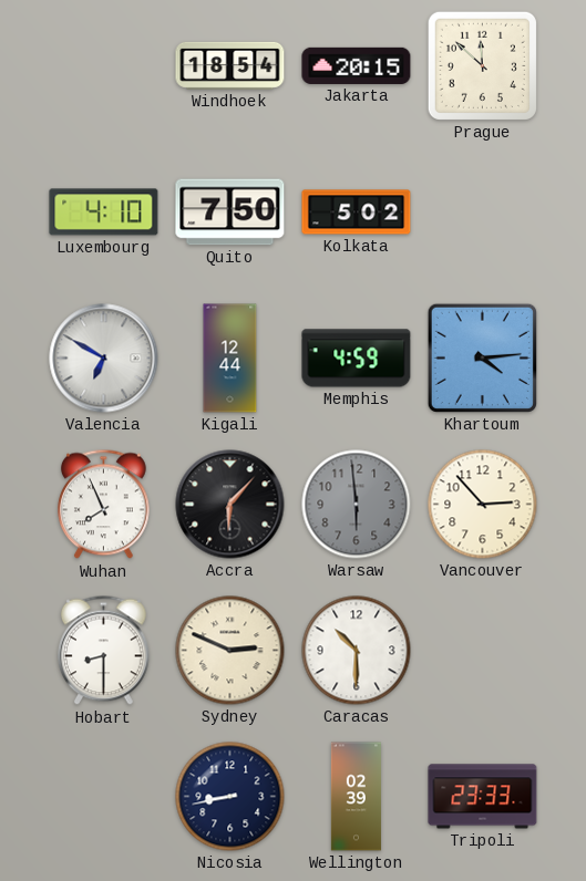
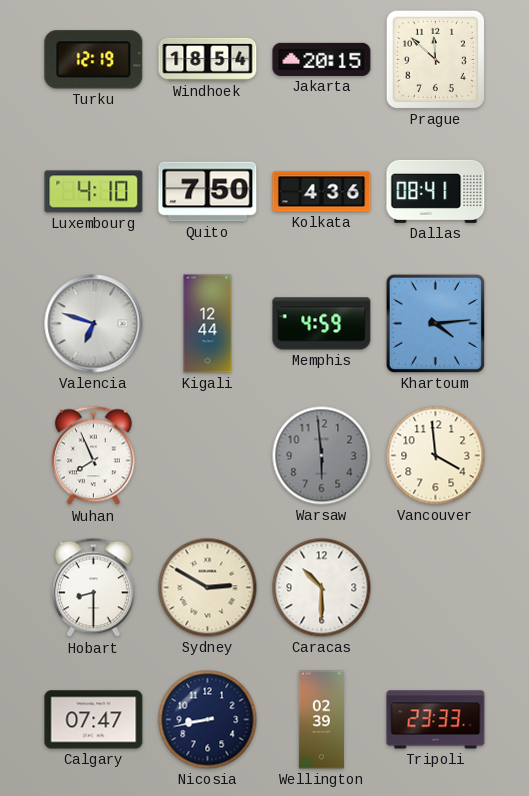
Turku: none -> 12:19
Kolkata: 5:02 -> 4:36
Dallas: none -> 08:41
Valencia: 6:50 -> 6:48
Accra: 6:07 -> none
Vancouver: 2:53 -> 3:59
Sydney: 2:49 -> 2:50
Calgary: none -> 07:47
